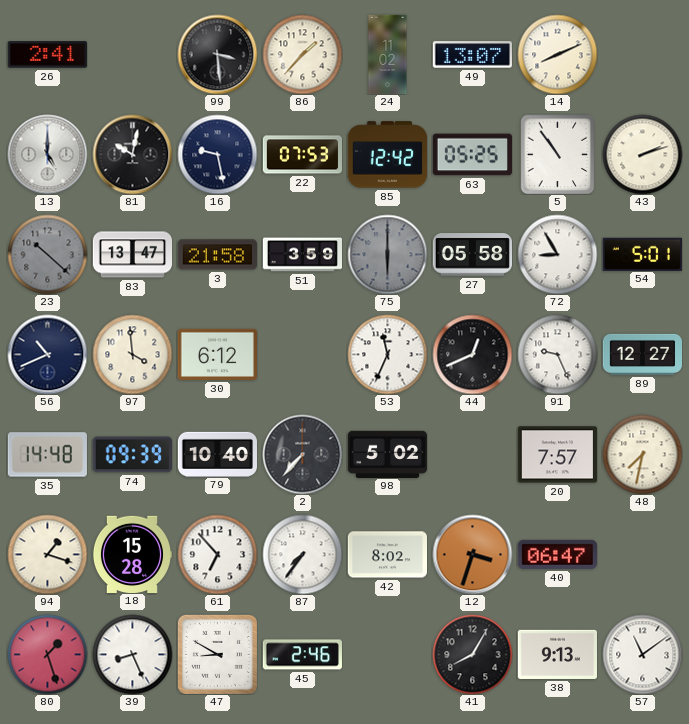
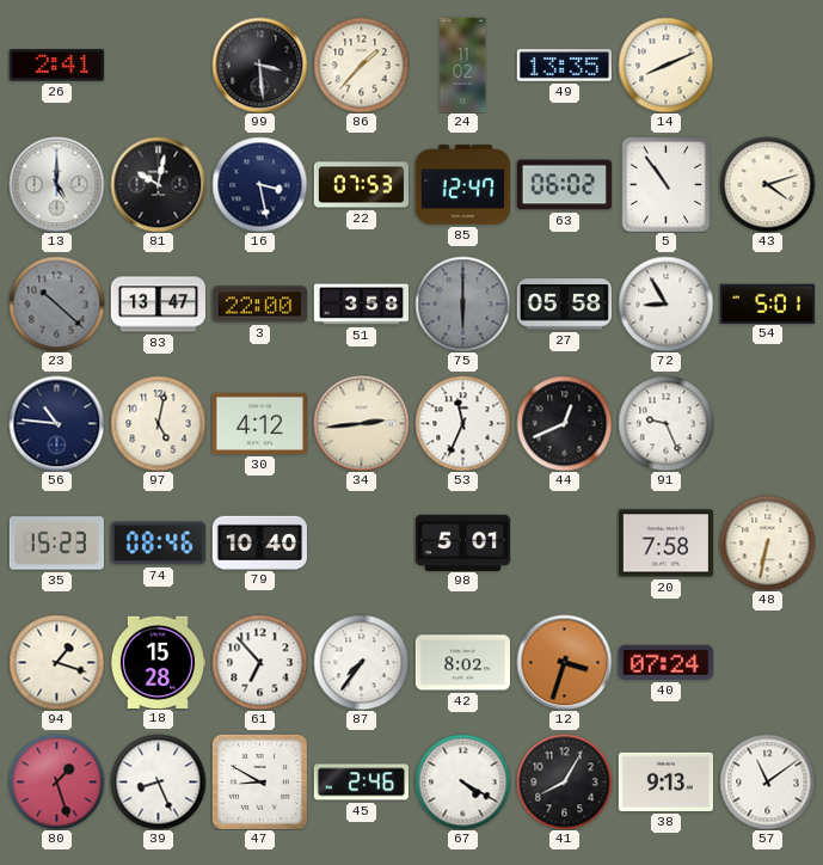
49: 13:07 -> 13:35
16: 9:28 -> 3:28
85: 12:42 -> 12:47
63: 05:25 -> 06:02
43: 2:12 -> 4:12
3: 21:58 -> 22:00
51: 3:59 -> 3:58
56: 10:41 -> 10:46
97: 3:59 -> 5:02
30: 6:12 -> 4:12
34: none -> 2:44
89: 12:27 -> none
35: 14:48 -> 15:23
74: 09:39 -> 08:46
2: 7:37 -> none
98: 5:02 -> 5:01
20: 7:57 -> 7:58
48: 7:32 -> 6:32
40: 06:47 -> 07:24
67: none -> 4:20
